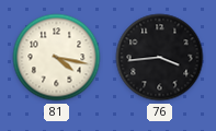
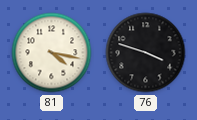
76: 3:44 -> 3:48
